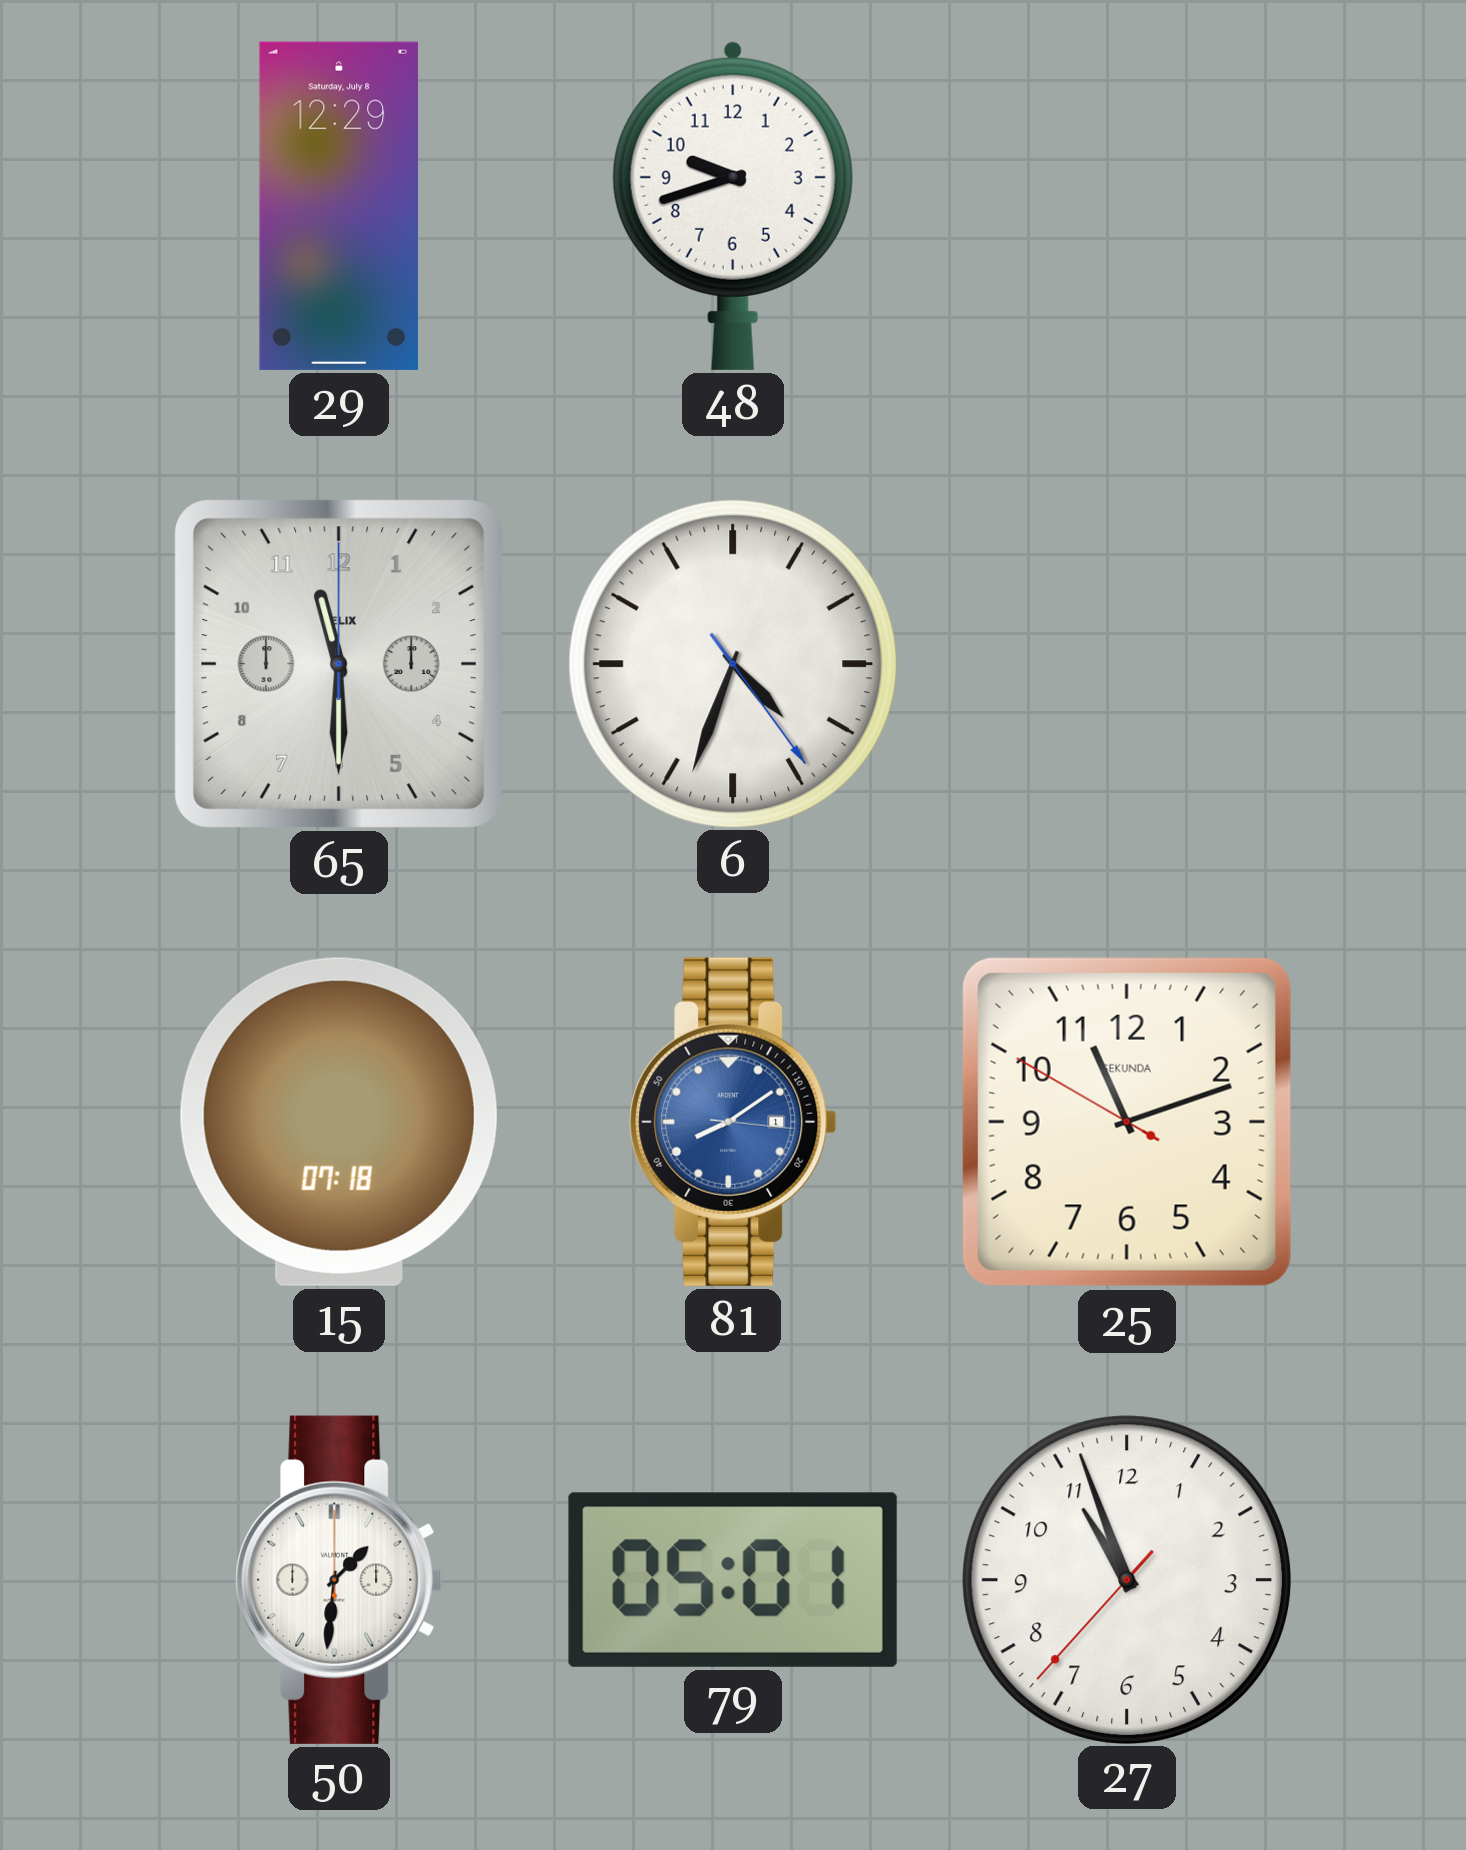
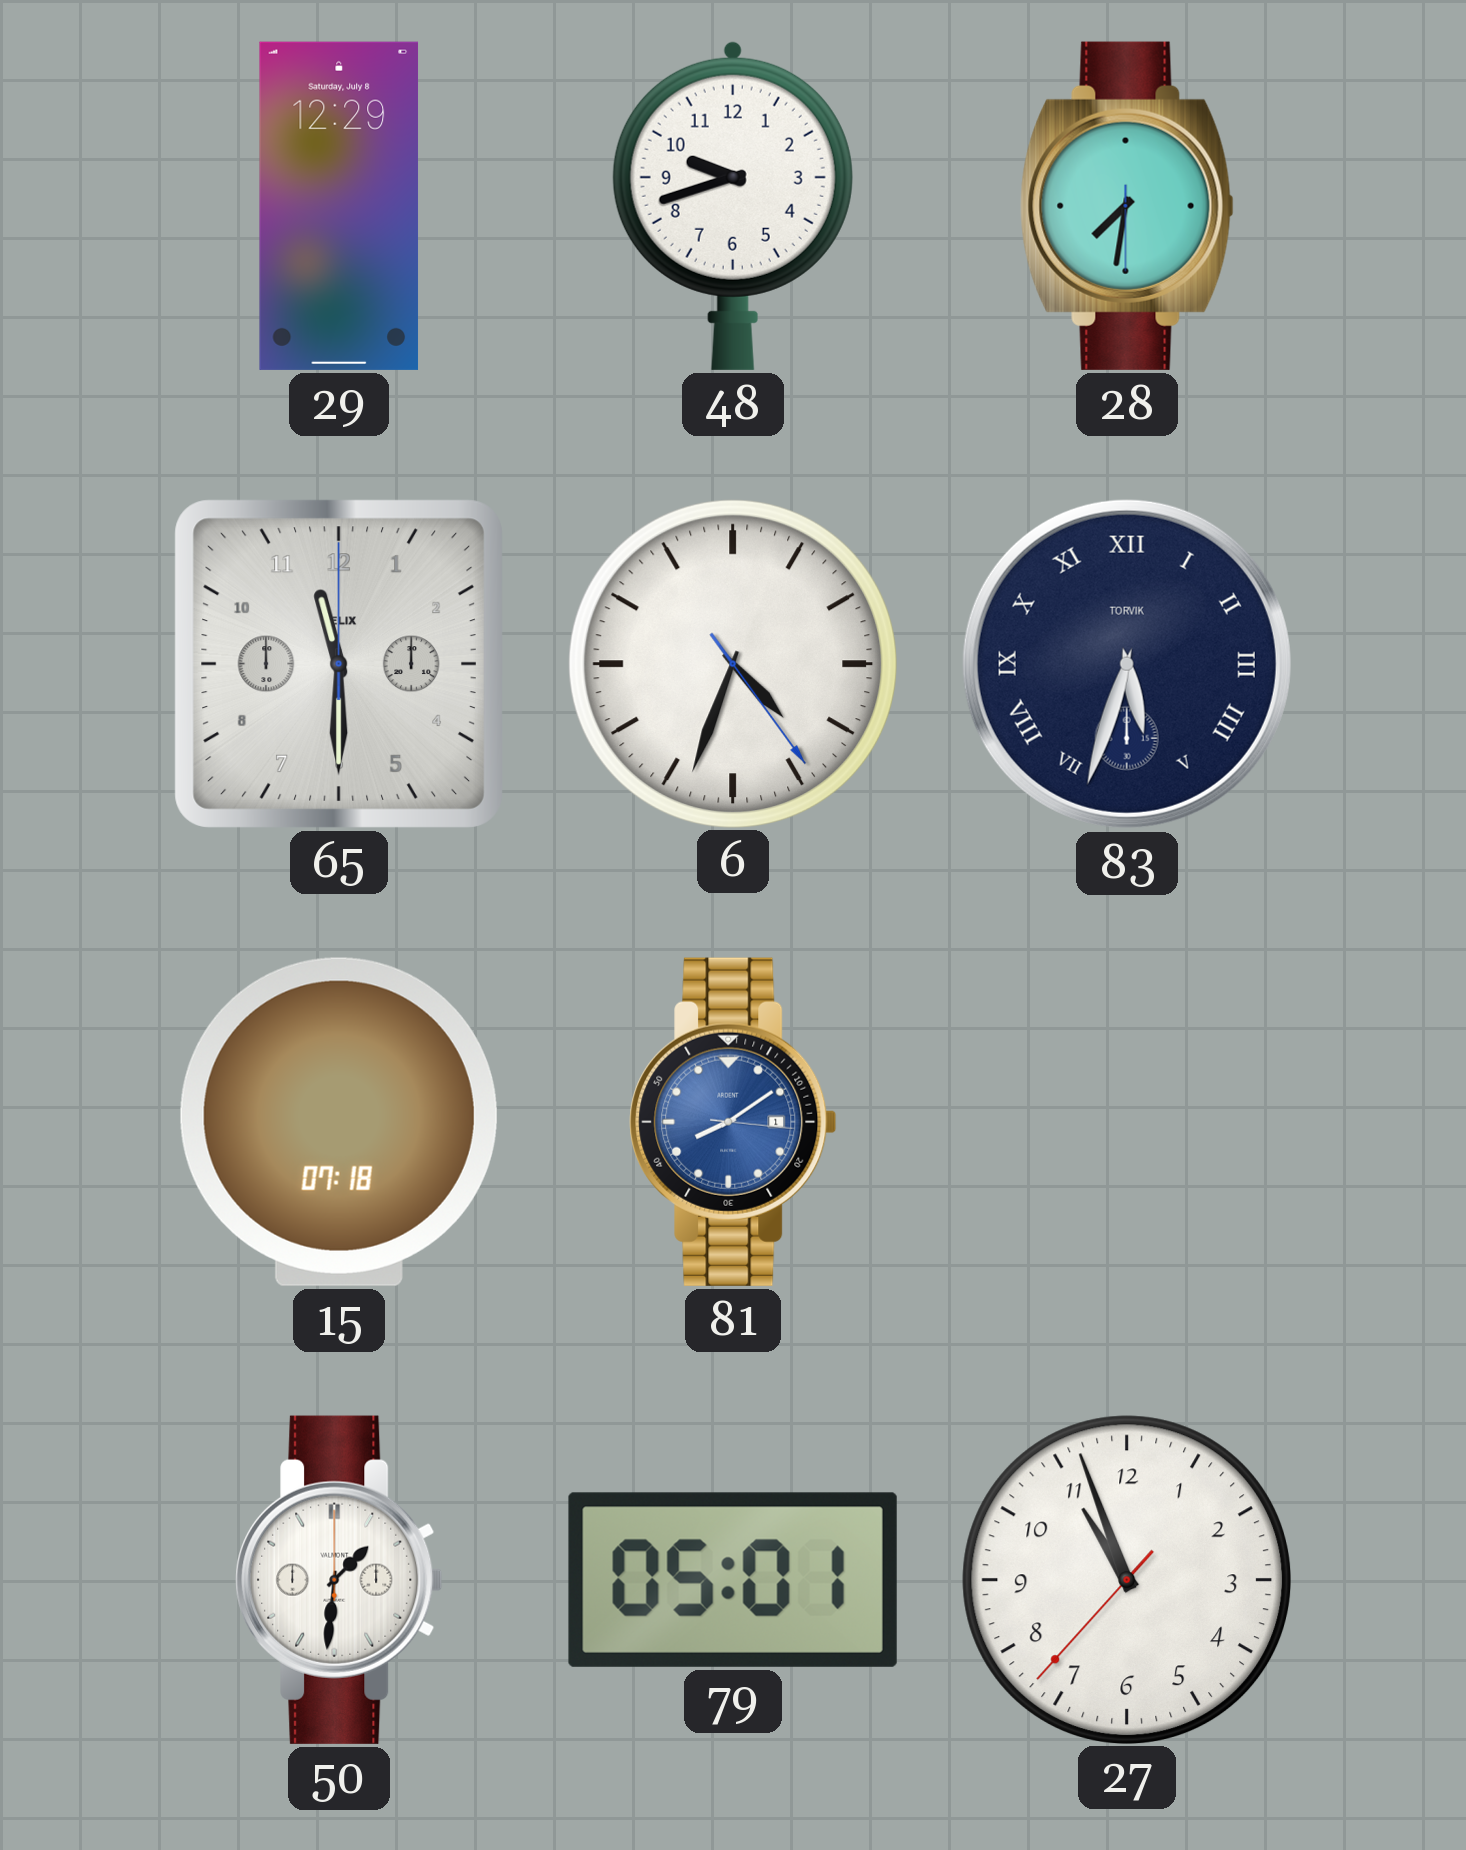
28: none -> 7:31
83: none -> 5:33
25: 11:11 -> none
